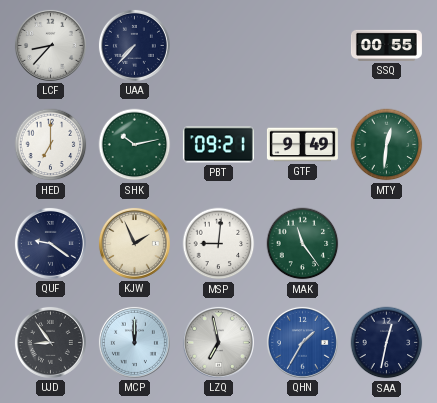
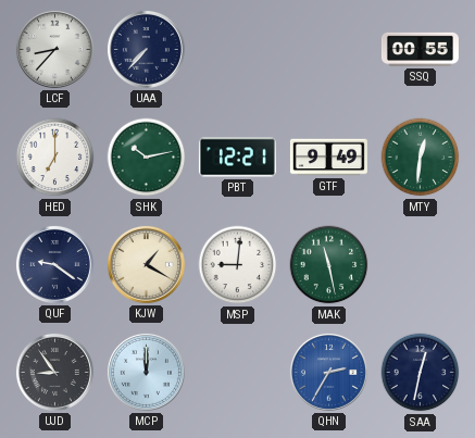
PBT: 09:21 -> 12:21
KJW: 1:56 -> 1:20
MAK: 11:24 -> 11:28
LZQ: 6:58 -> none
QHN: 1:35 -> 2:35
